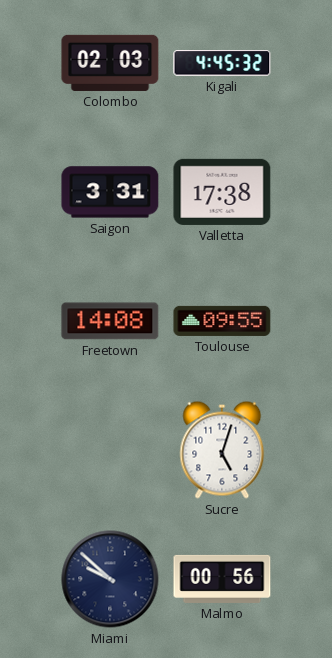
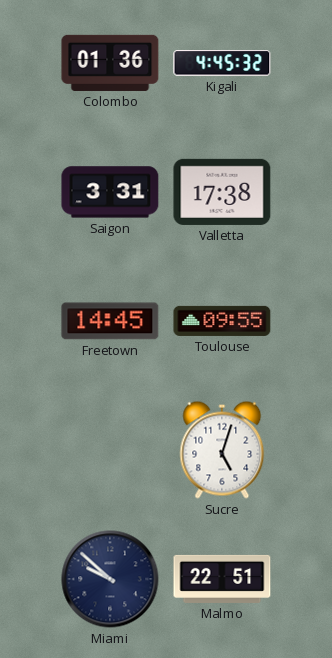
Colombo: 02:03 -> 01:36
Freetown: 14:08 -> 14:45
Malmo: 00:56 -> 22:51
